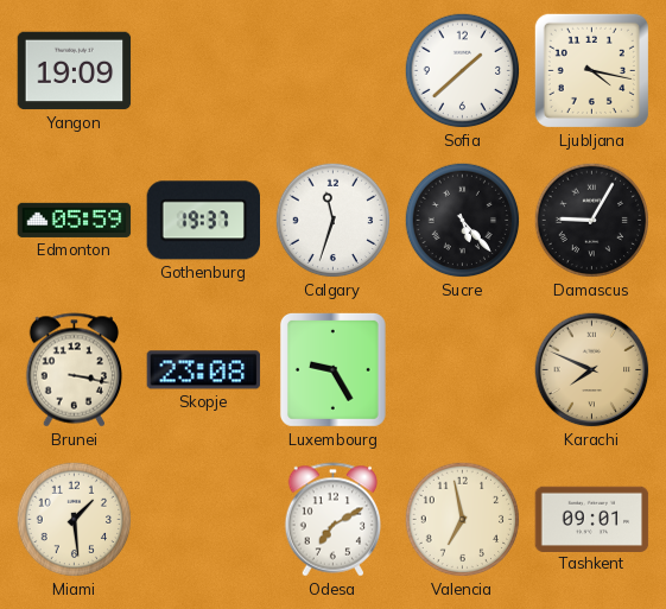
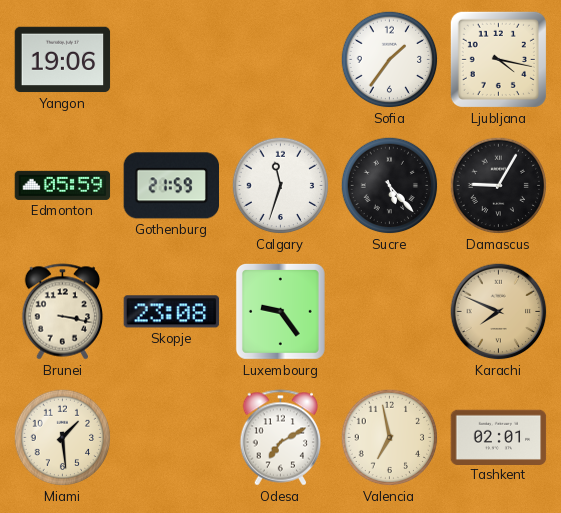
Yangon: 19:09 -> 19:06
Sofia: 1:38 -> 1:36
Gothenburg: 19:37 -> 21:59
Luxembourg: 9:25 -> 9:24
Tashkent: 09:01 -> 02:01
